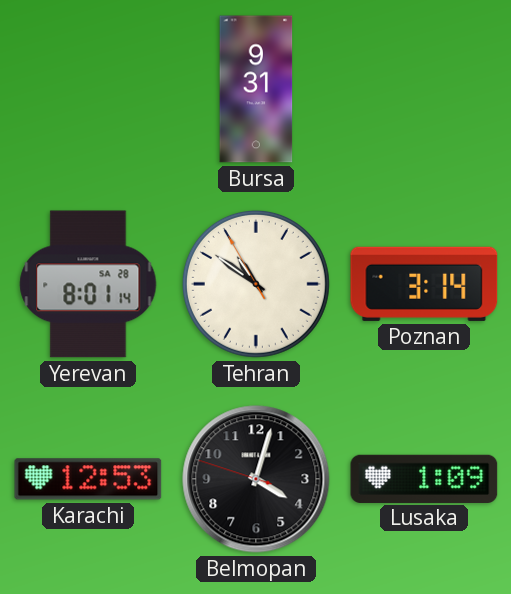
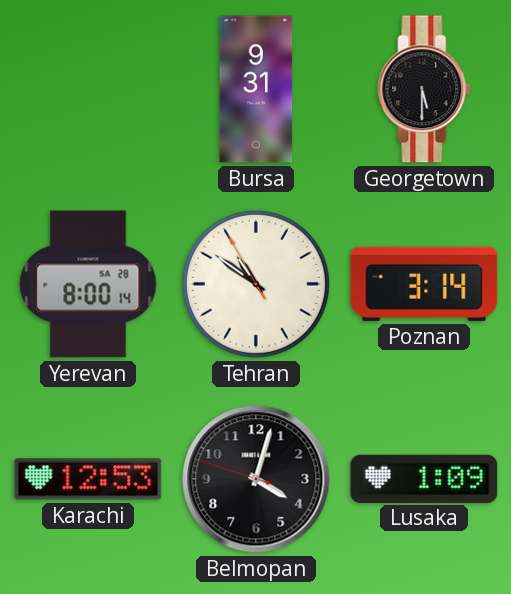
Georgetown: none -> 5:30
Yerevan: 8:01 -> 8:00
